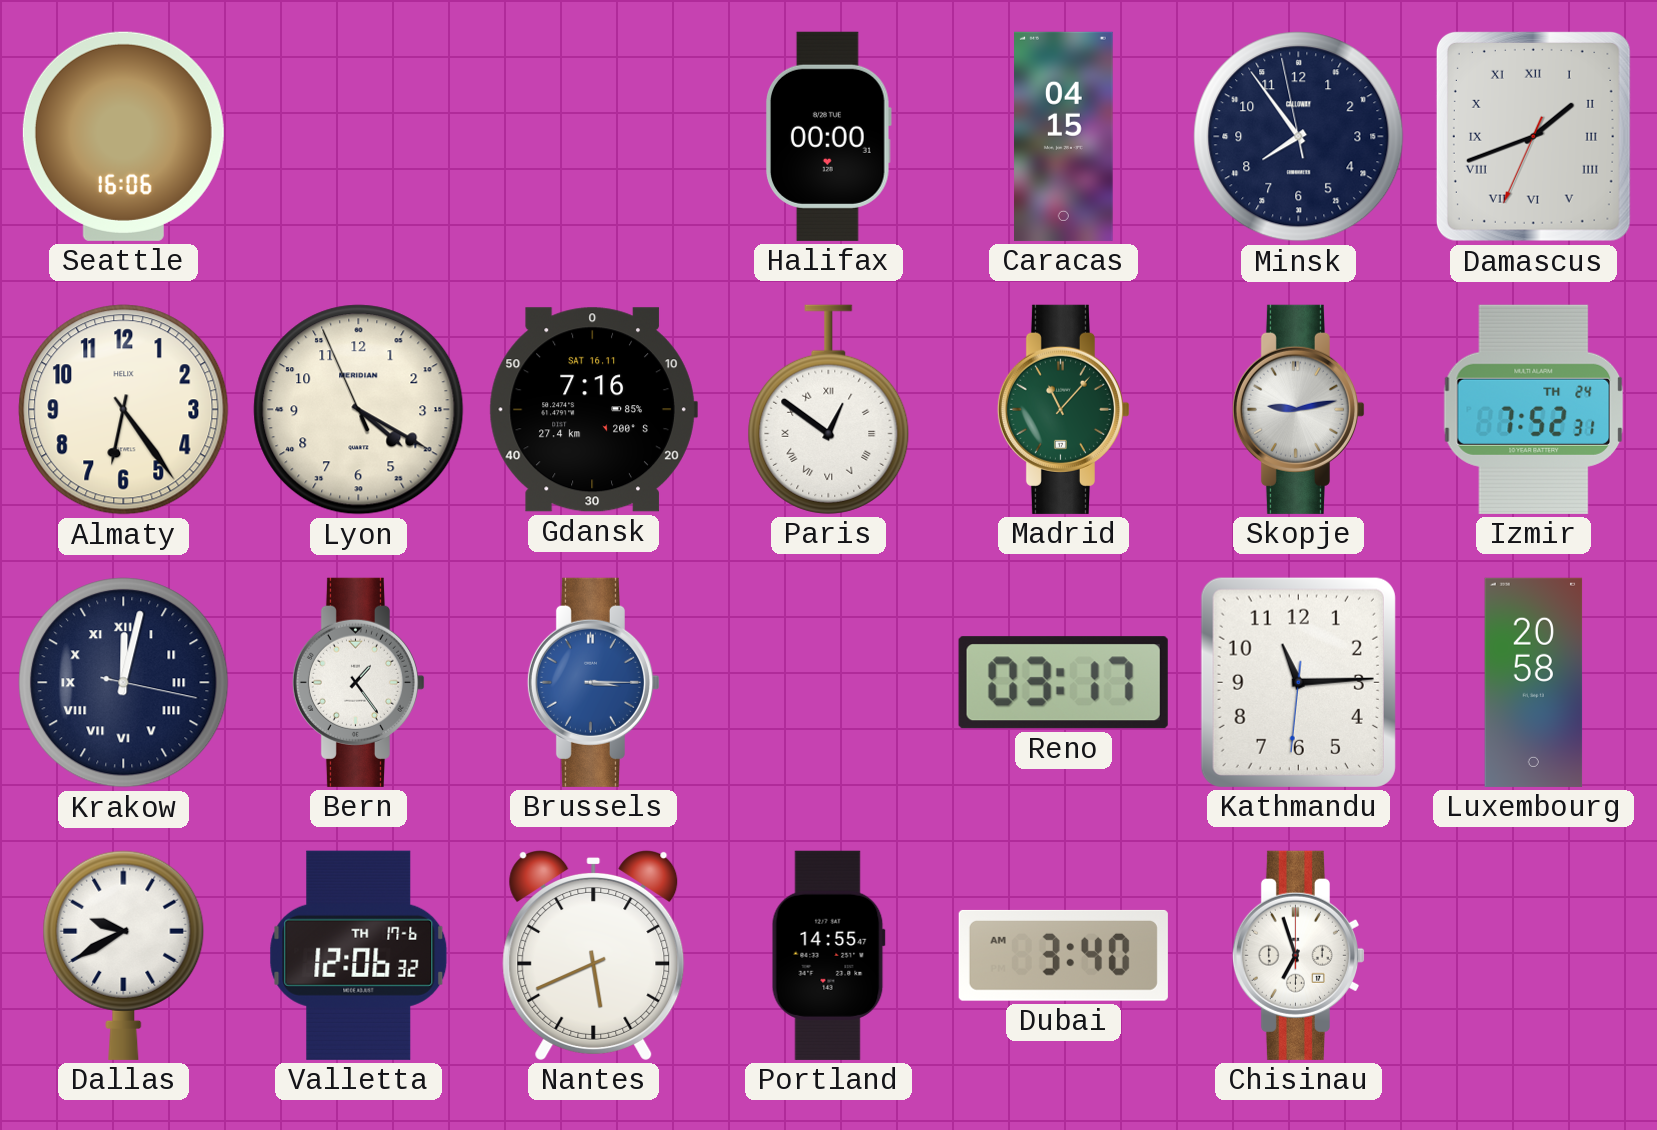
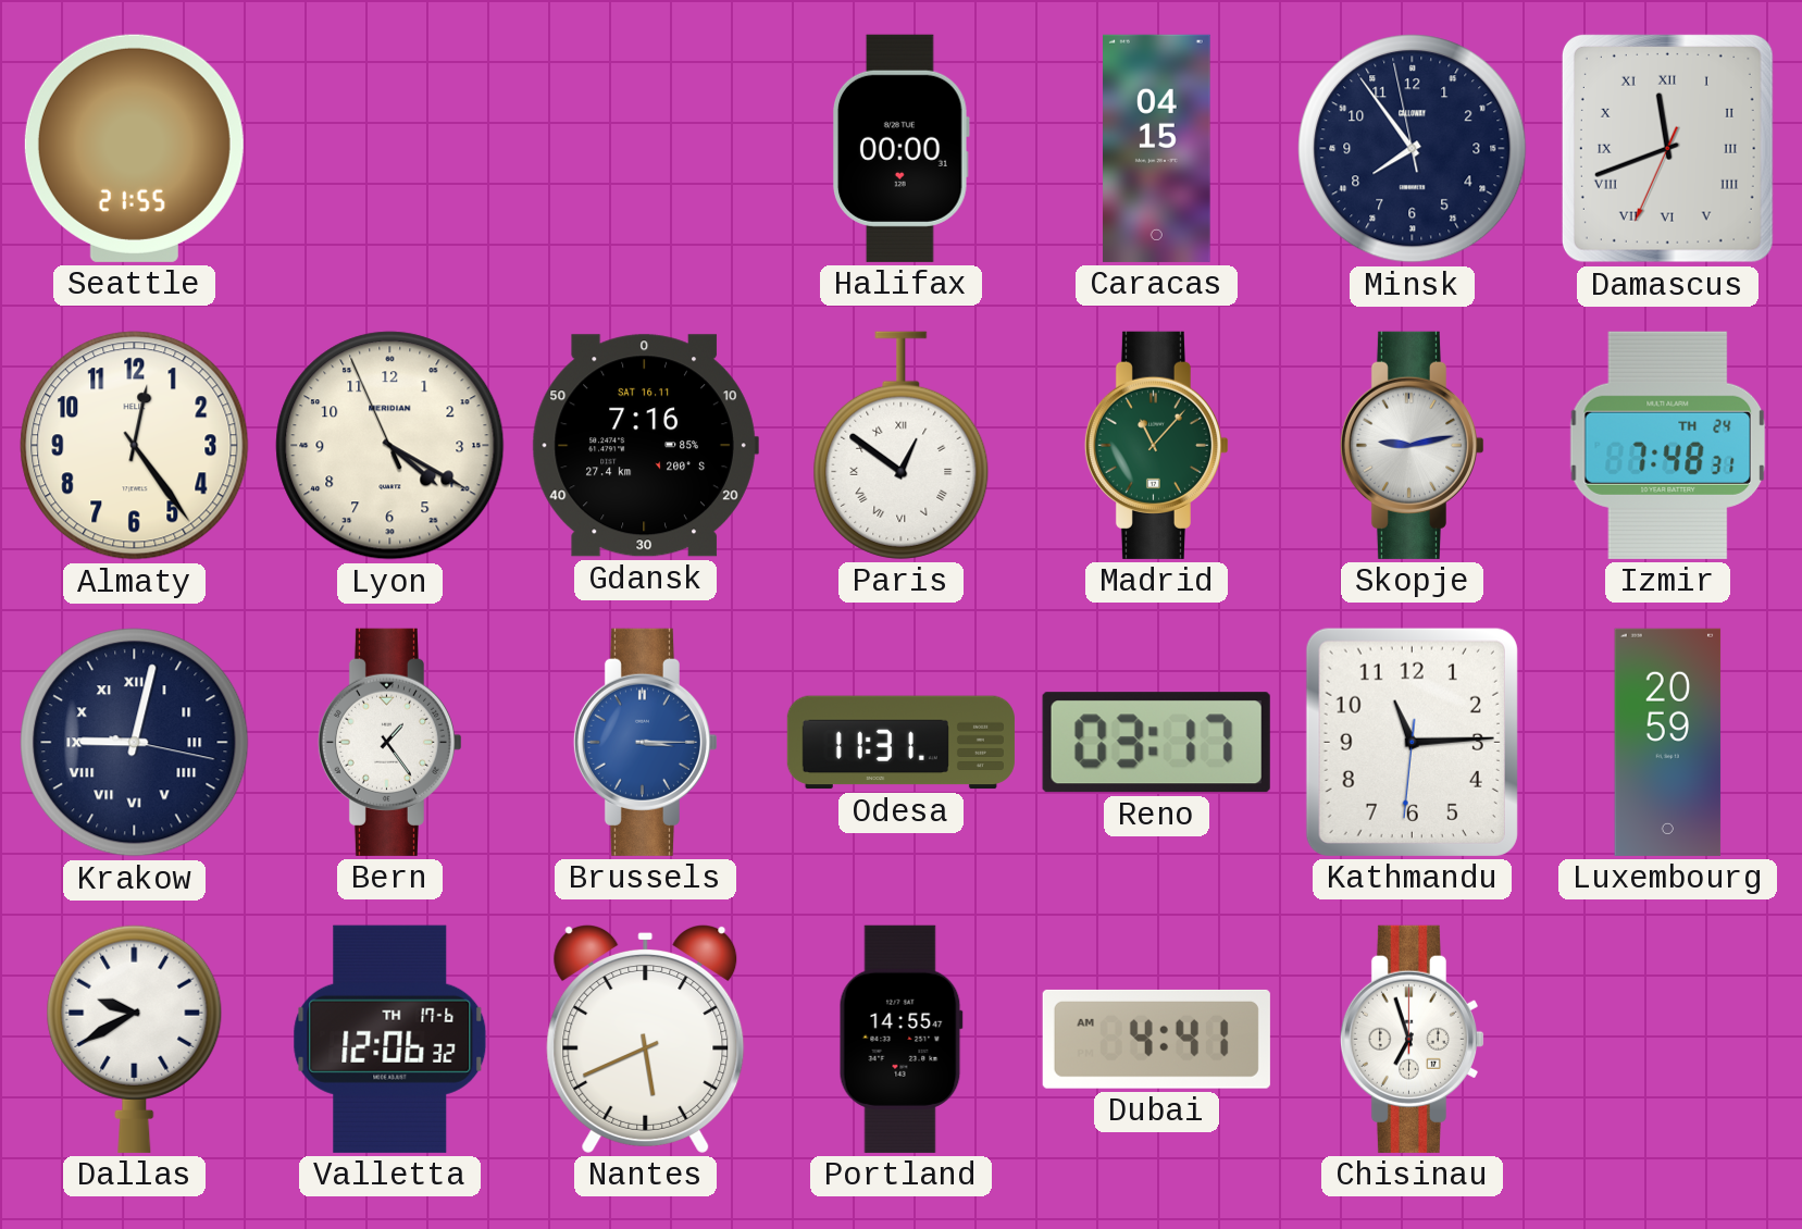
Seattle: 16:06 -> 21:55
Damascus: 1:41 -> 11:41
Almaty: 6:24 -> 12:24
Izmir: 7:52 -> 7:48
Krakow: 12:02 -> 9:02
Odesa: none -> 11:31
Luxembourg: 20:58 -> 20:59
Dubai: 3:40 -> 4:41
